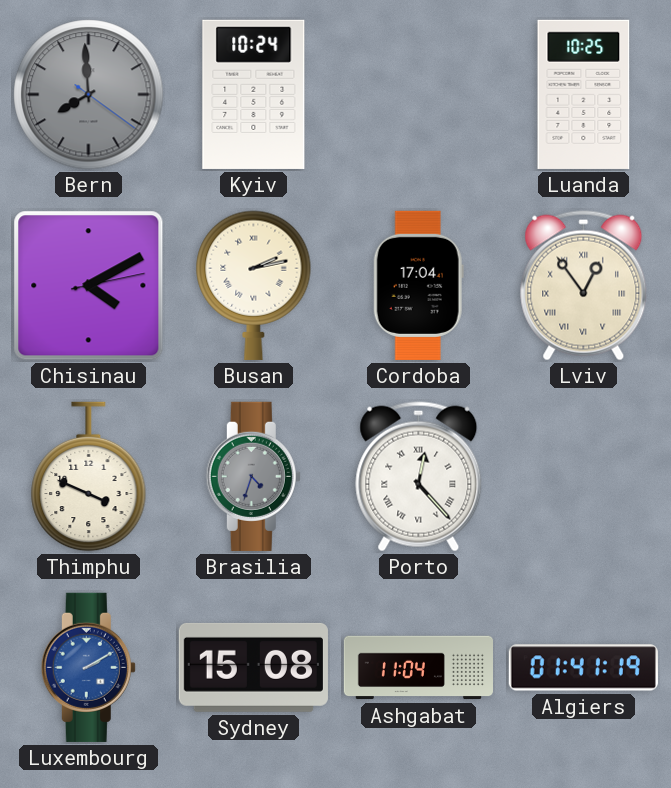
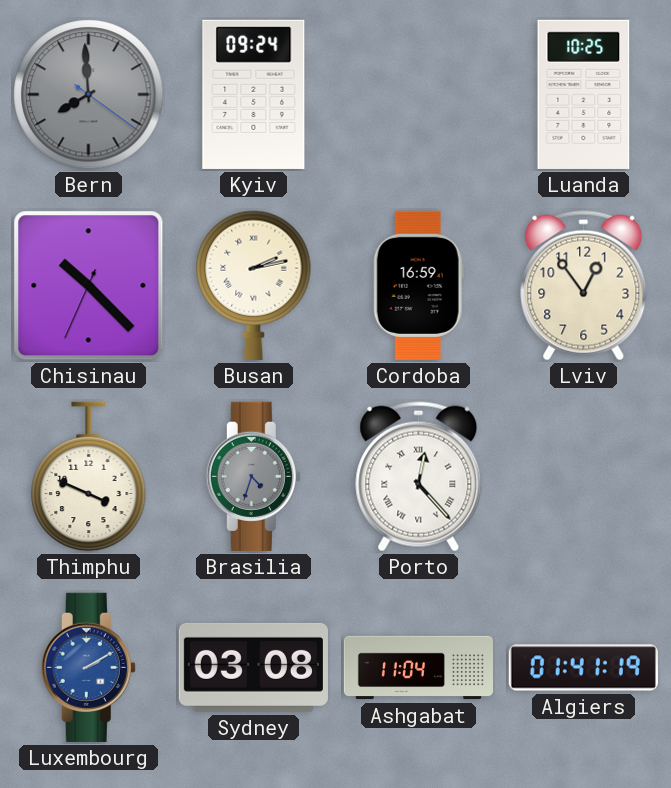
Kyiv: 10:24 -> 09:24
Chisinau: 4:10 -> 10:22
Cordoba: 17:04 -> 16:59
Lviv numerals: Roman -> Arabic
Sydney: 15:08 -> 03:08
